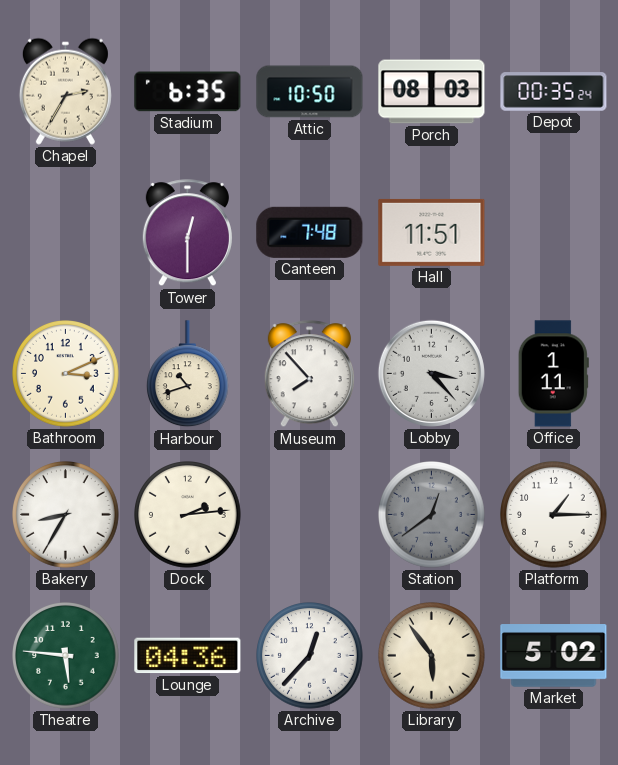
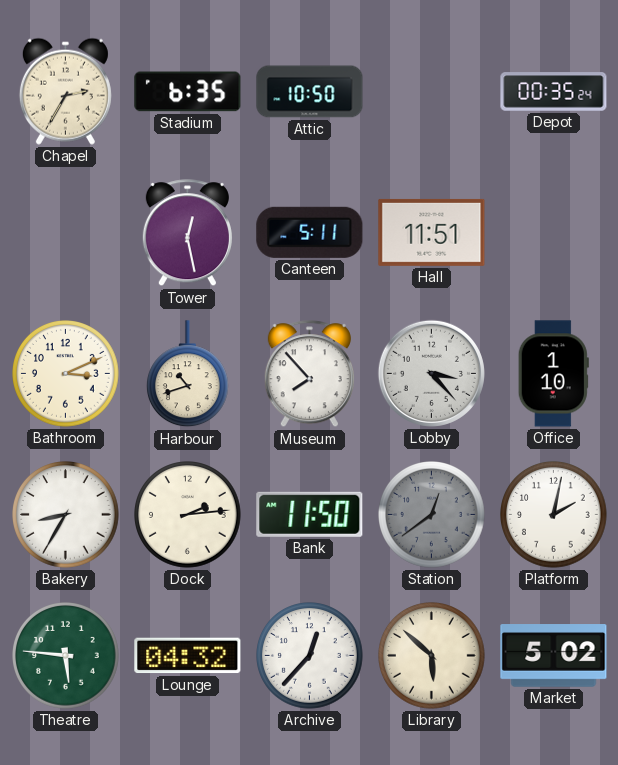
Porch: 08:03 -> none
Tower: 12:30 -> 12:28
Canteen: 7:48 -> 5:11
Office: 1:11 -> 1:10
Bank: none -> 11:50
Platform: 1:15 -> 2:02
Lounge: 04:36 -> 04:32
Library: 5:54 -> 5:52
